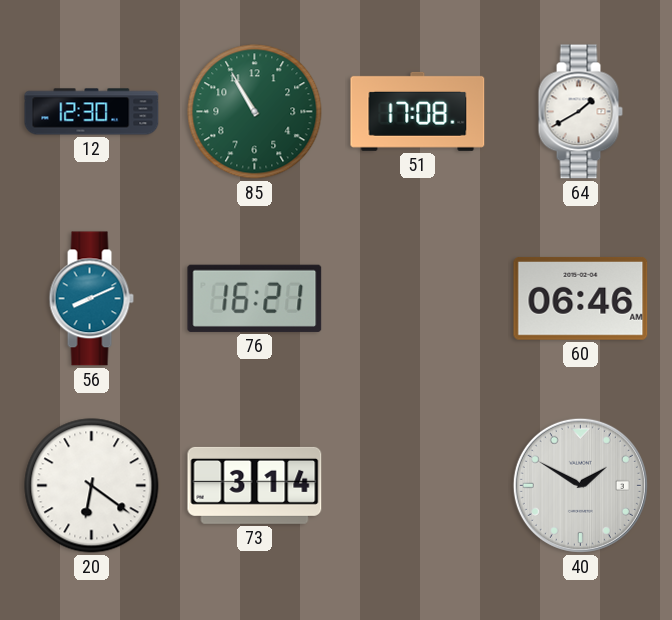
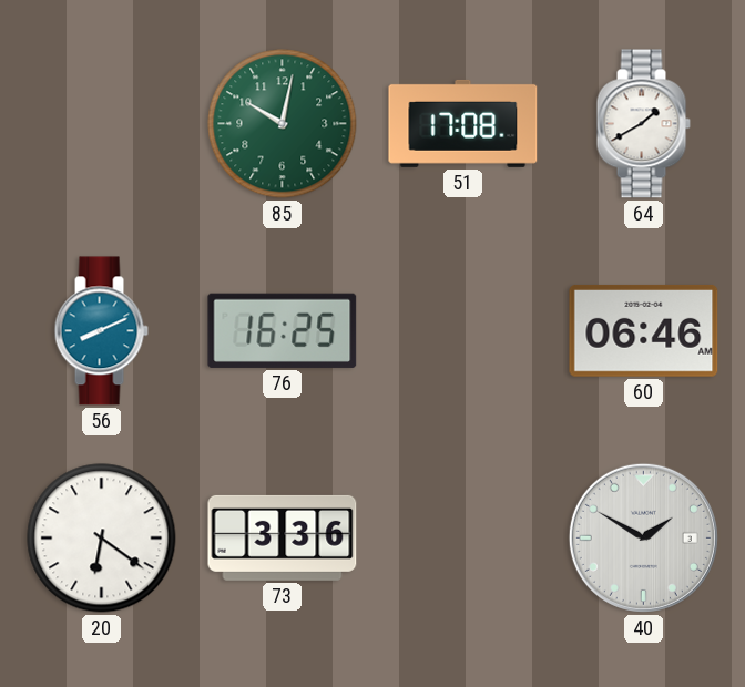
12: 12:30 -> none
85: 10:55 -> 10:02
76: 16:21 -> 16:25
73: 3:14 -> 3:36
